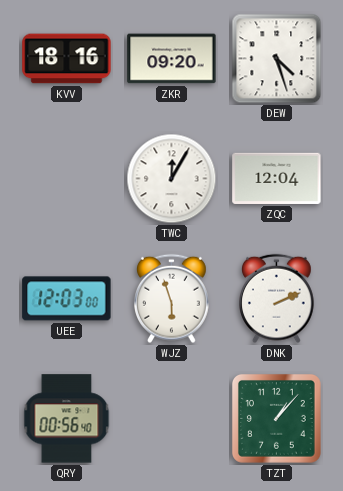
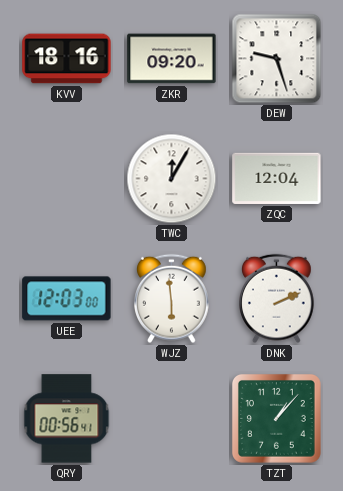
DEW: 4:27 -> 9:27
WJZ: 5:57 -> 5:59
QRY: 00:56:40 -> 00:56:41
